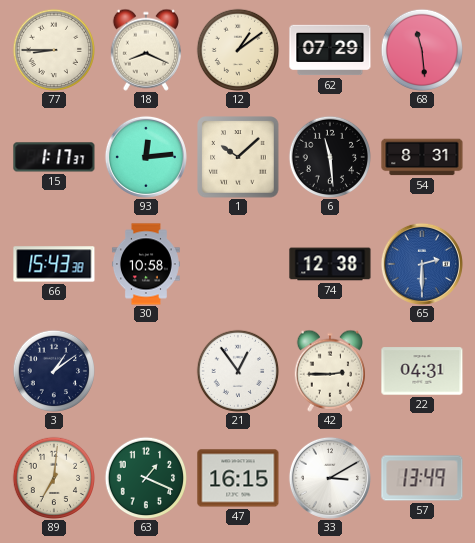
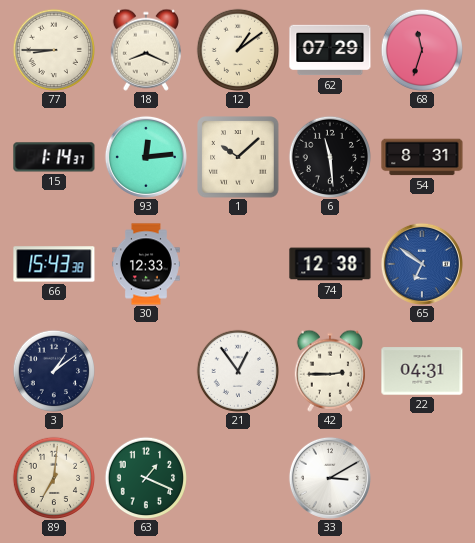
68: 11:29 -> 11:33
15: 1:17 -> 1:14
30: 10:58 -> 12:33
65: 2:30 -> 6:51
47: 16:15 -> none
57: 13:49 -> none
